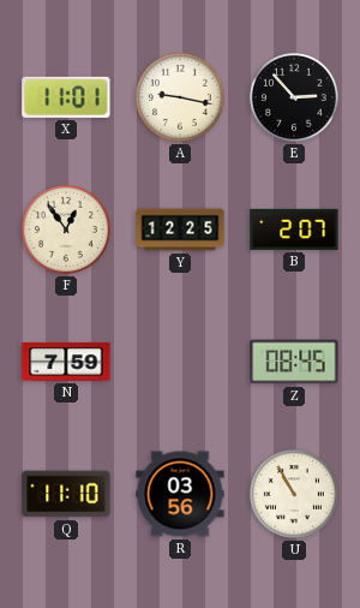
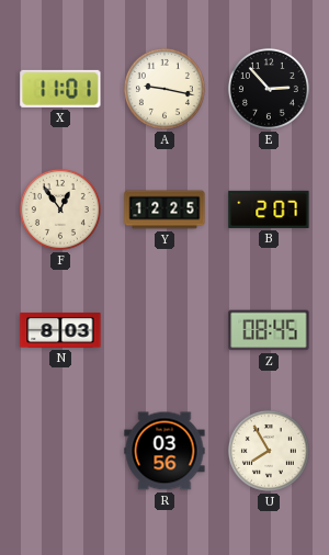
N: 7:59 -> 8:03
Q: 11:10 -> none
U: 10:55 -> 7:55
